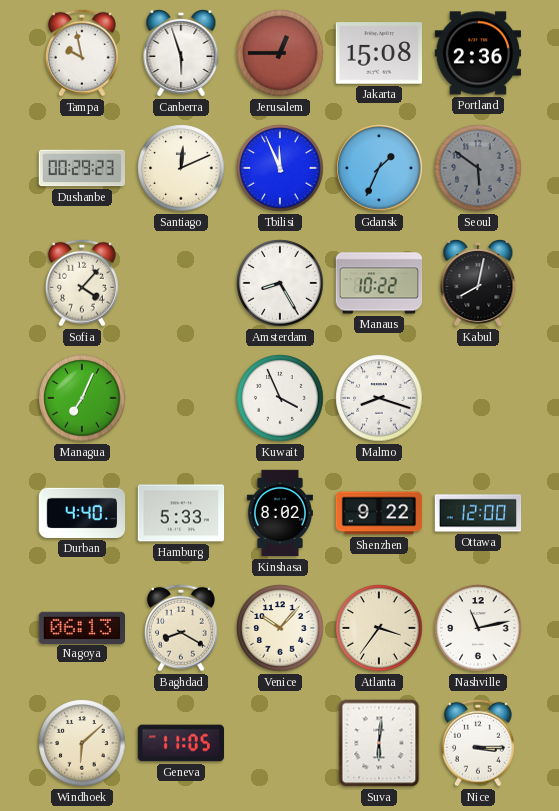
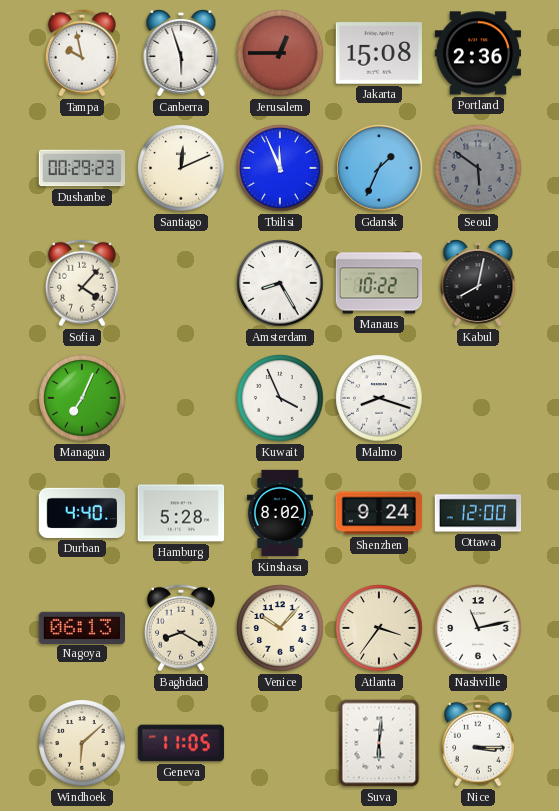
Hamburg: 5:33 -> 5:28
Shenzhen: 9:22 -> 9:24
